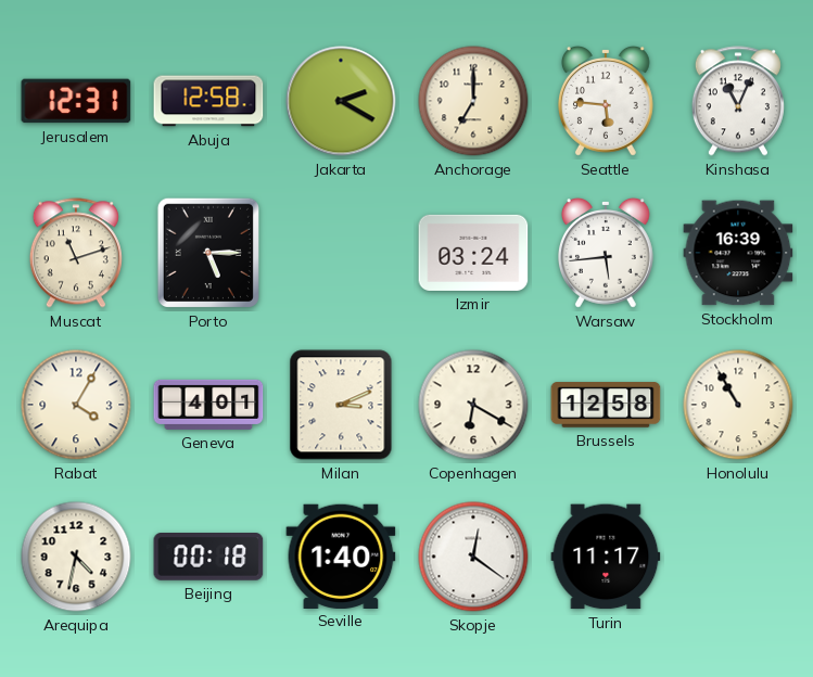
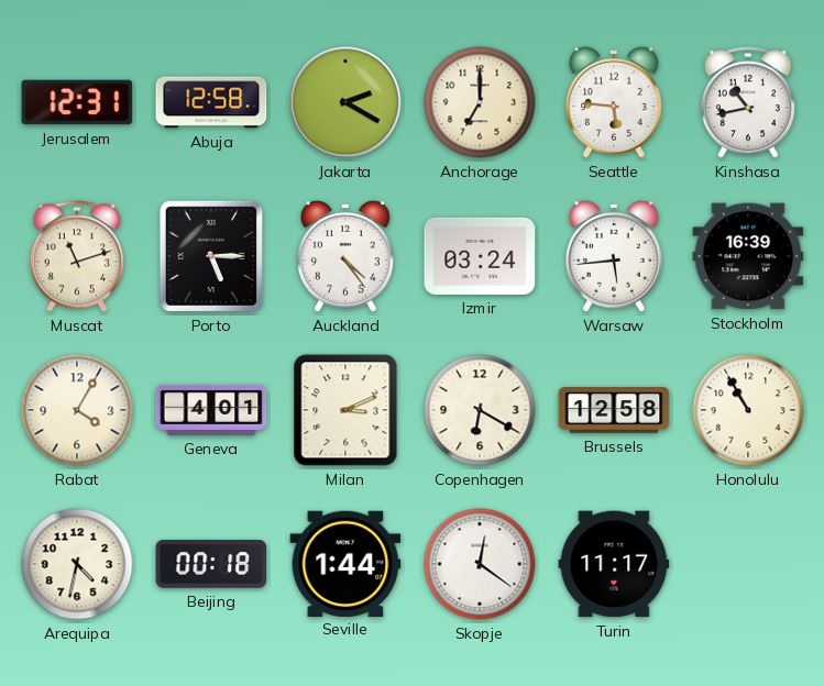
Kinshasa: 11:04 -> 10:43
Auckland: none -> 4:24
Seville: 1:40 -> 1:44
